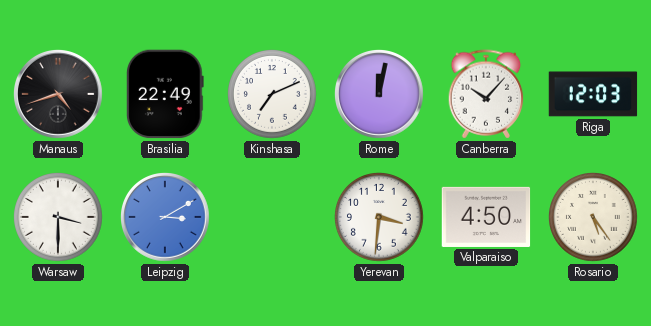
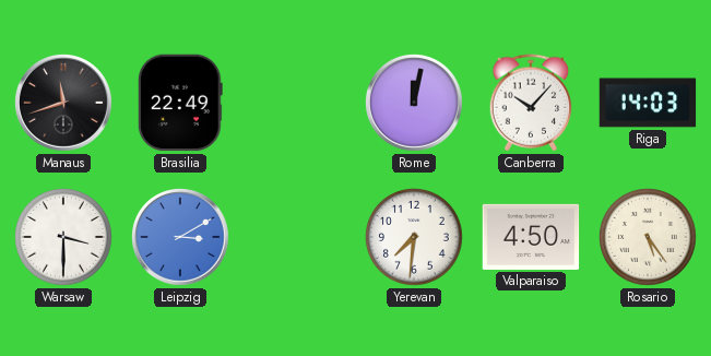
Manaus: 4:42 -> 11:42
Kinshasa: 7:11 -> none
Riga: 12:03 -> 14:03
Yerevan: 3:31 -> 7:31
